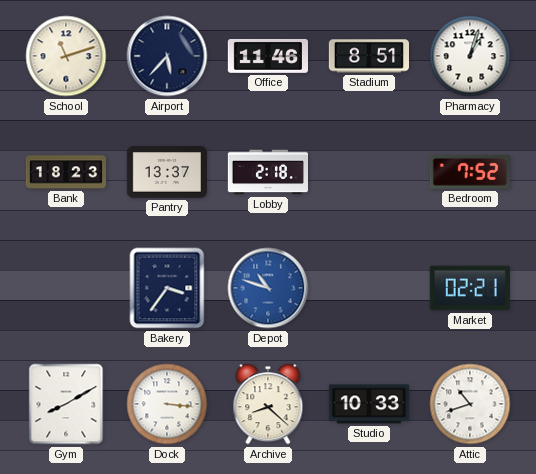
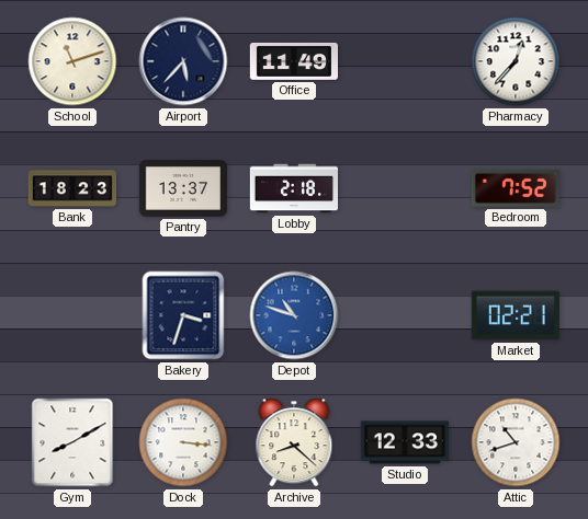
Office: 11:46 -> 11:49
Stadium: 8:51 -> none
Pharmacy: 1:03 -> 12:37
Bakery: 3:36 -> 3:33
Studio: 10:33 -> 12:33
